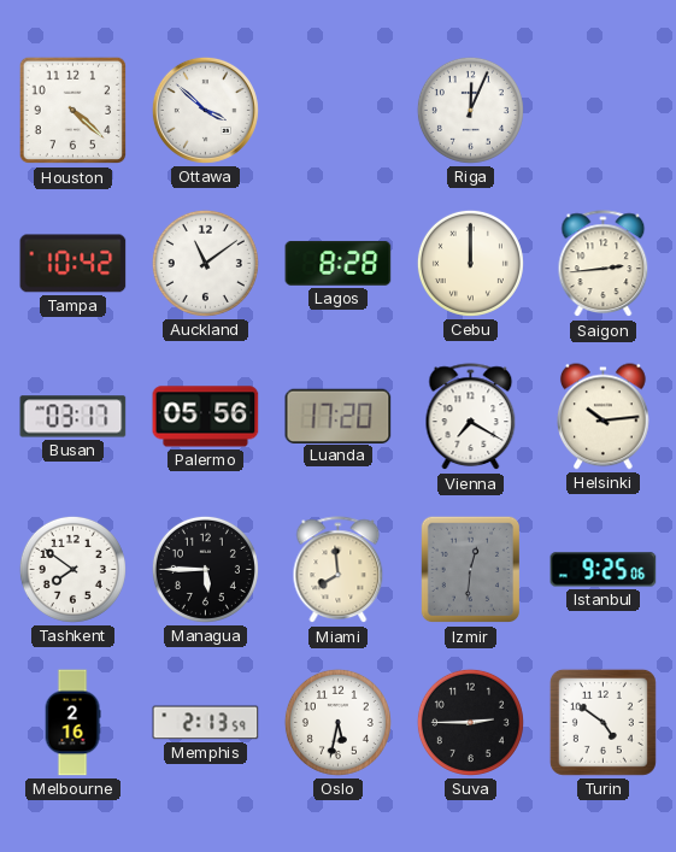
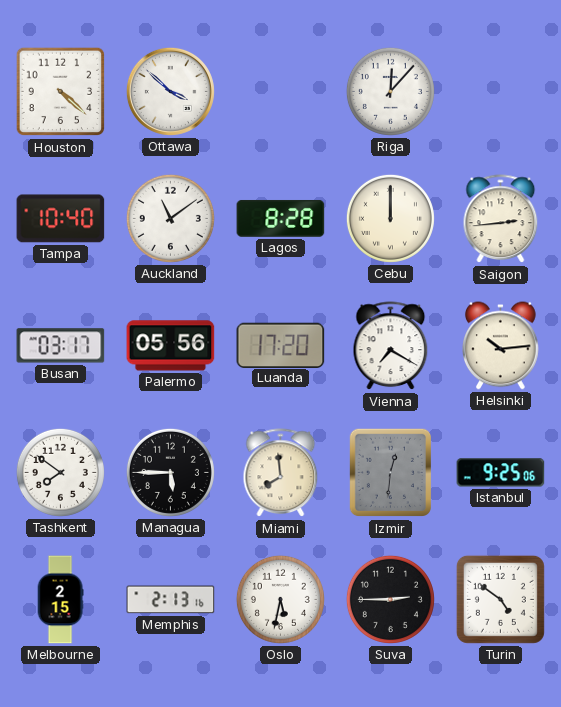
Riga: 12:04 -> 12:07
Tampa: 10:42 -> 10:40
Melbourne: 2:16 -> 2:15
Memphis: 2:13:59 -> 2:13:16
